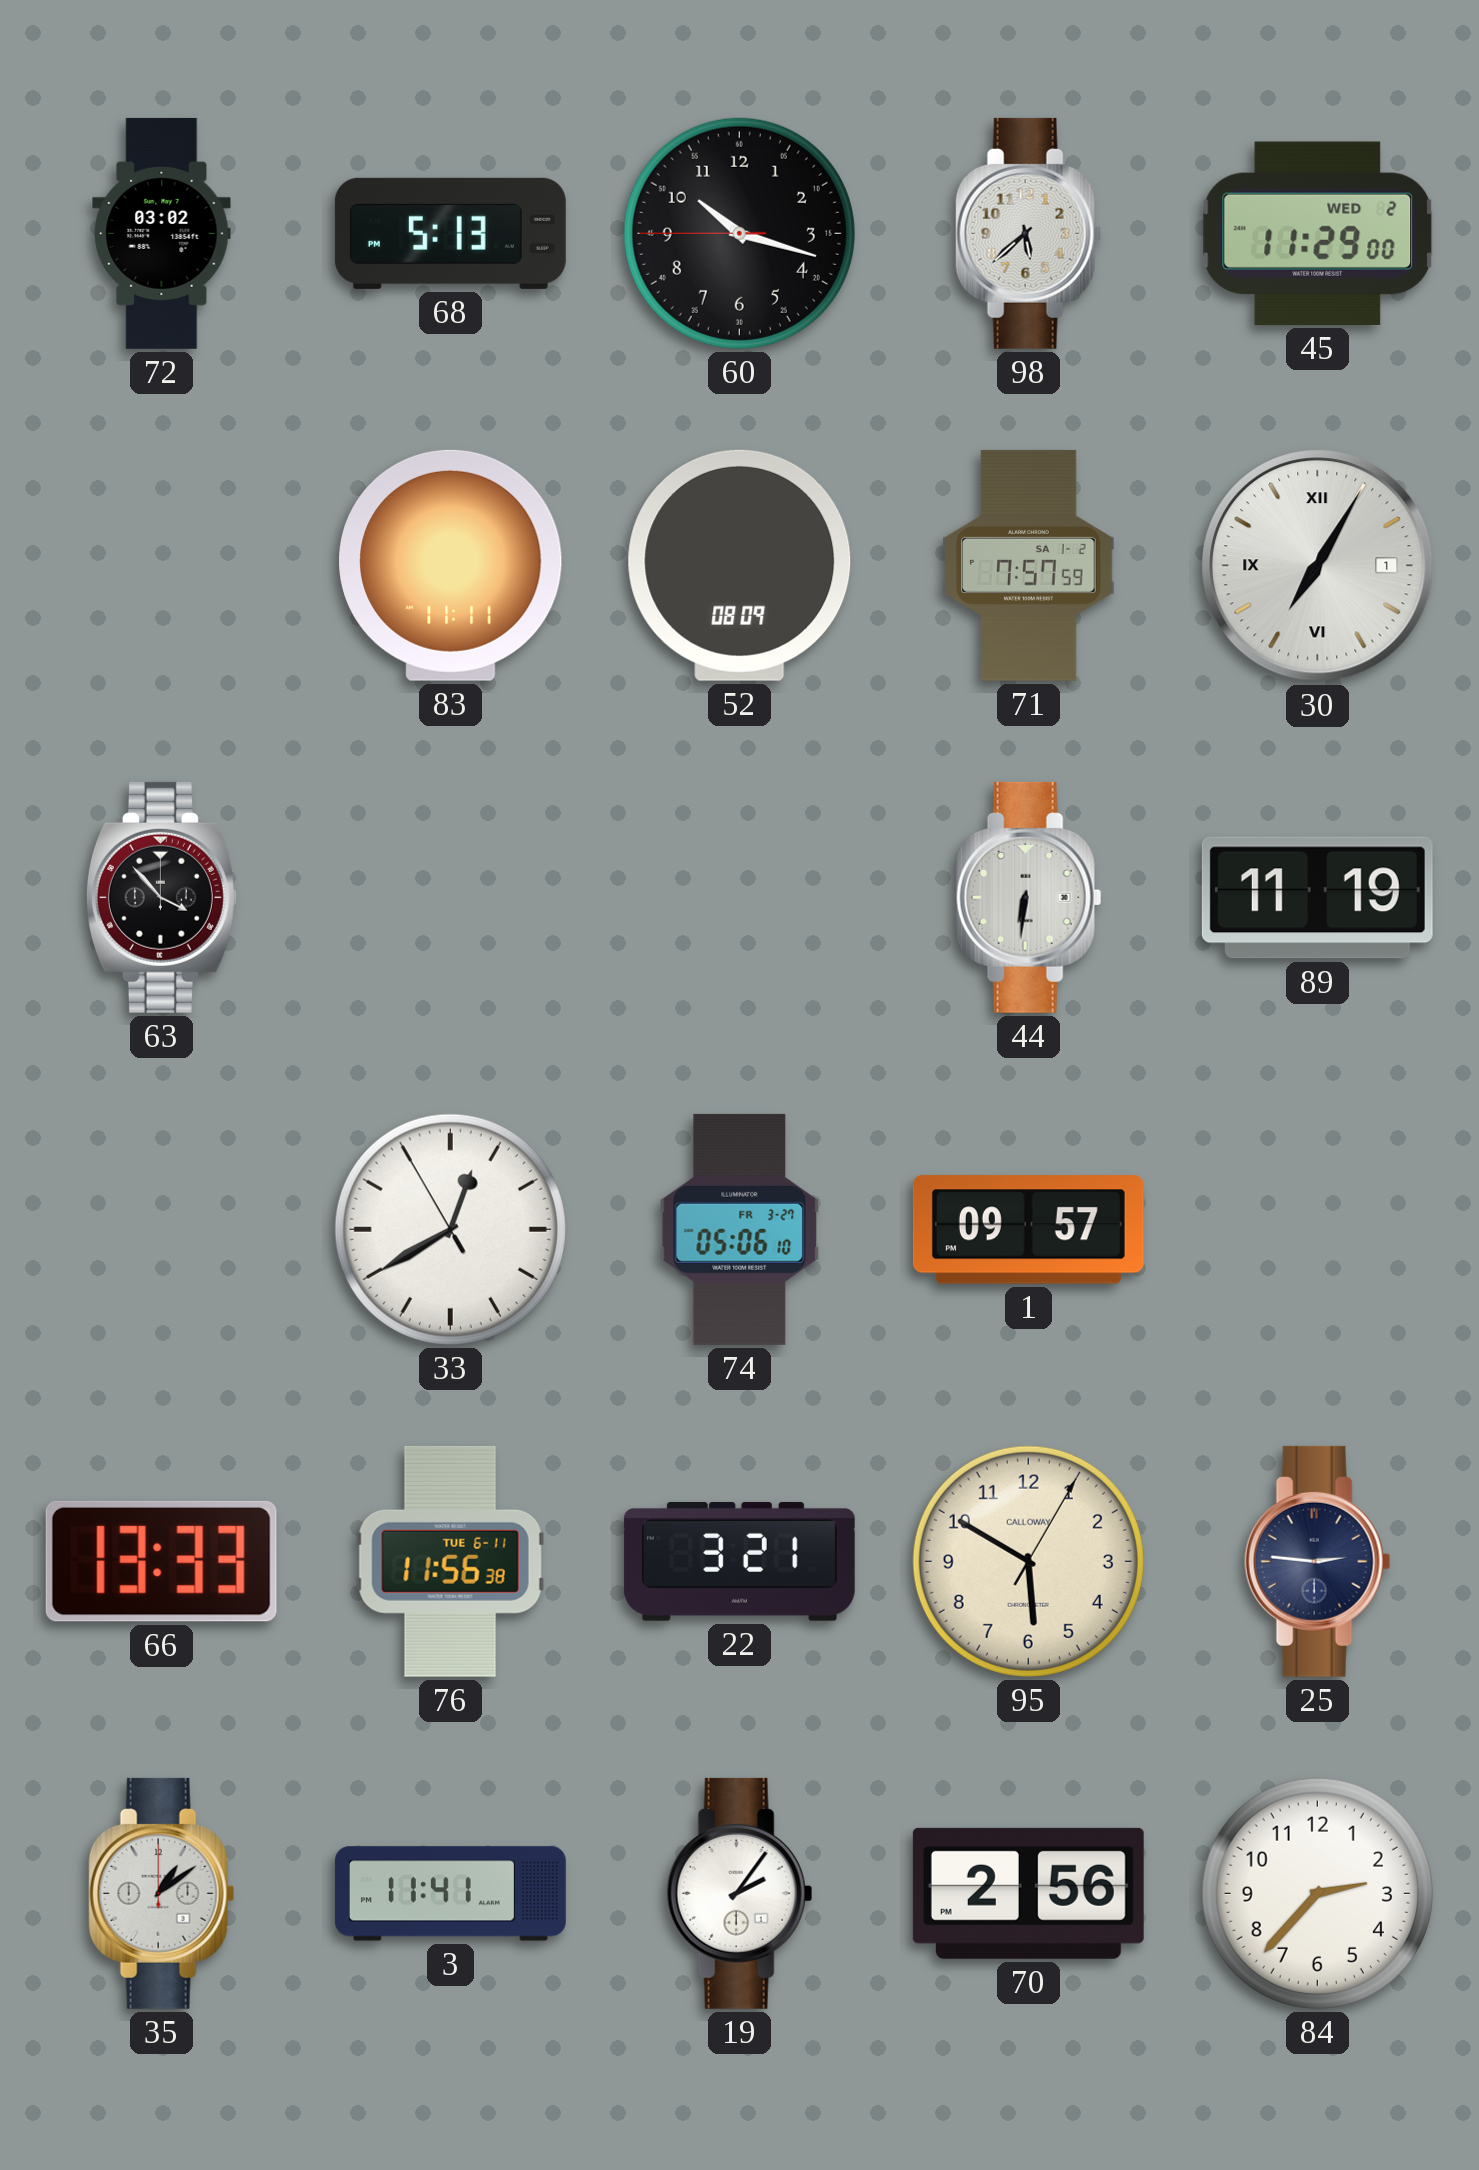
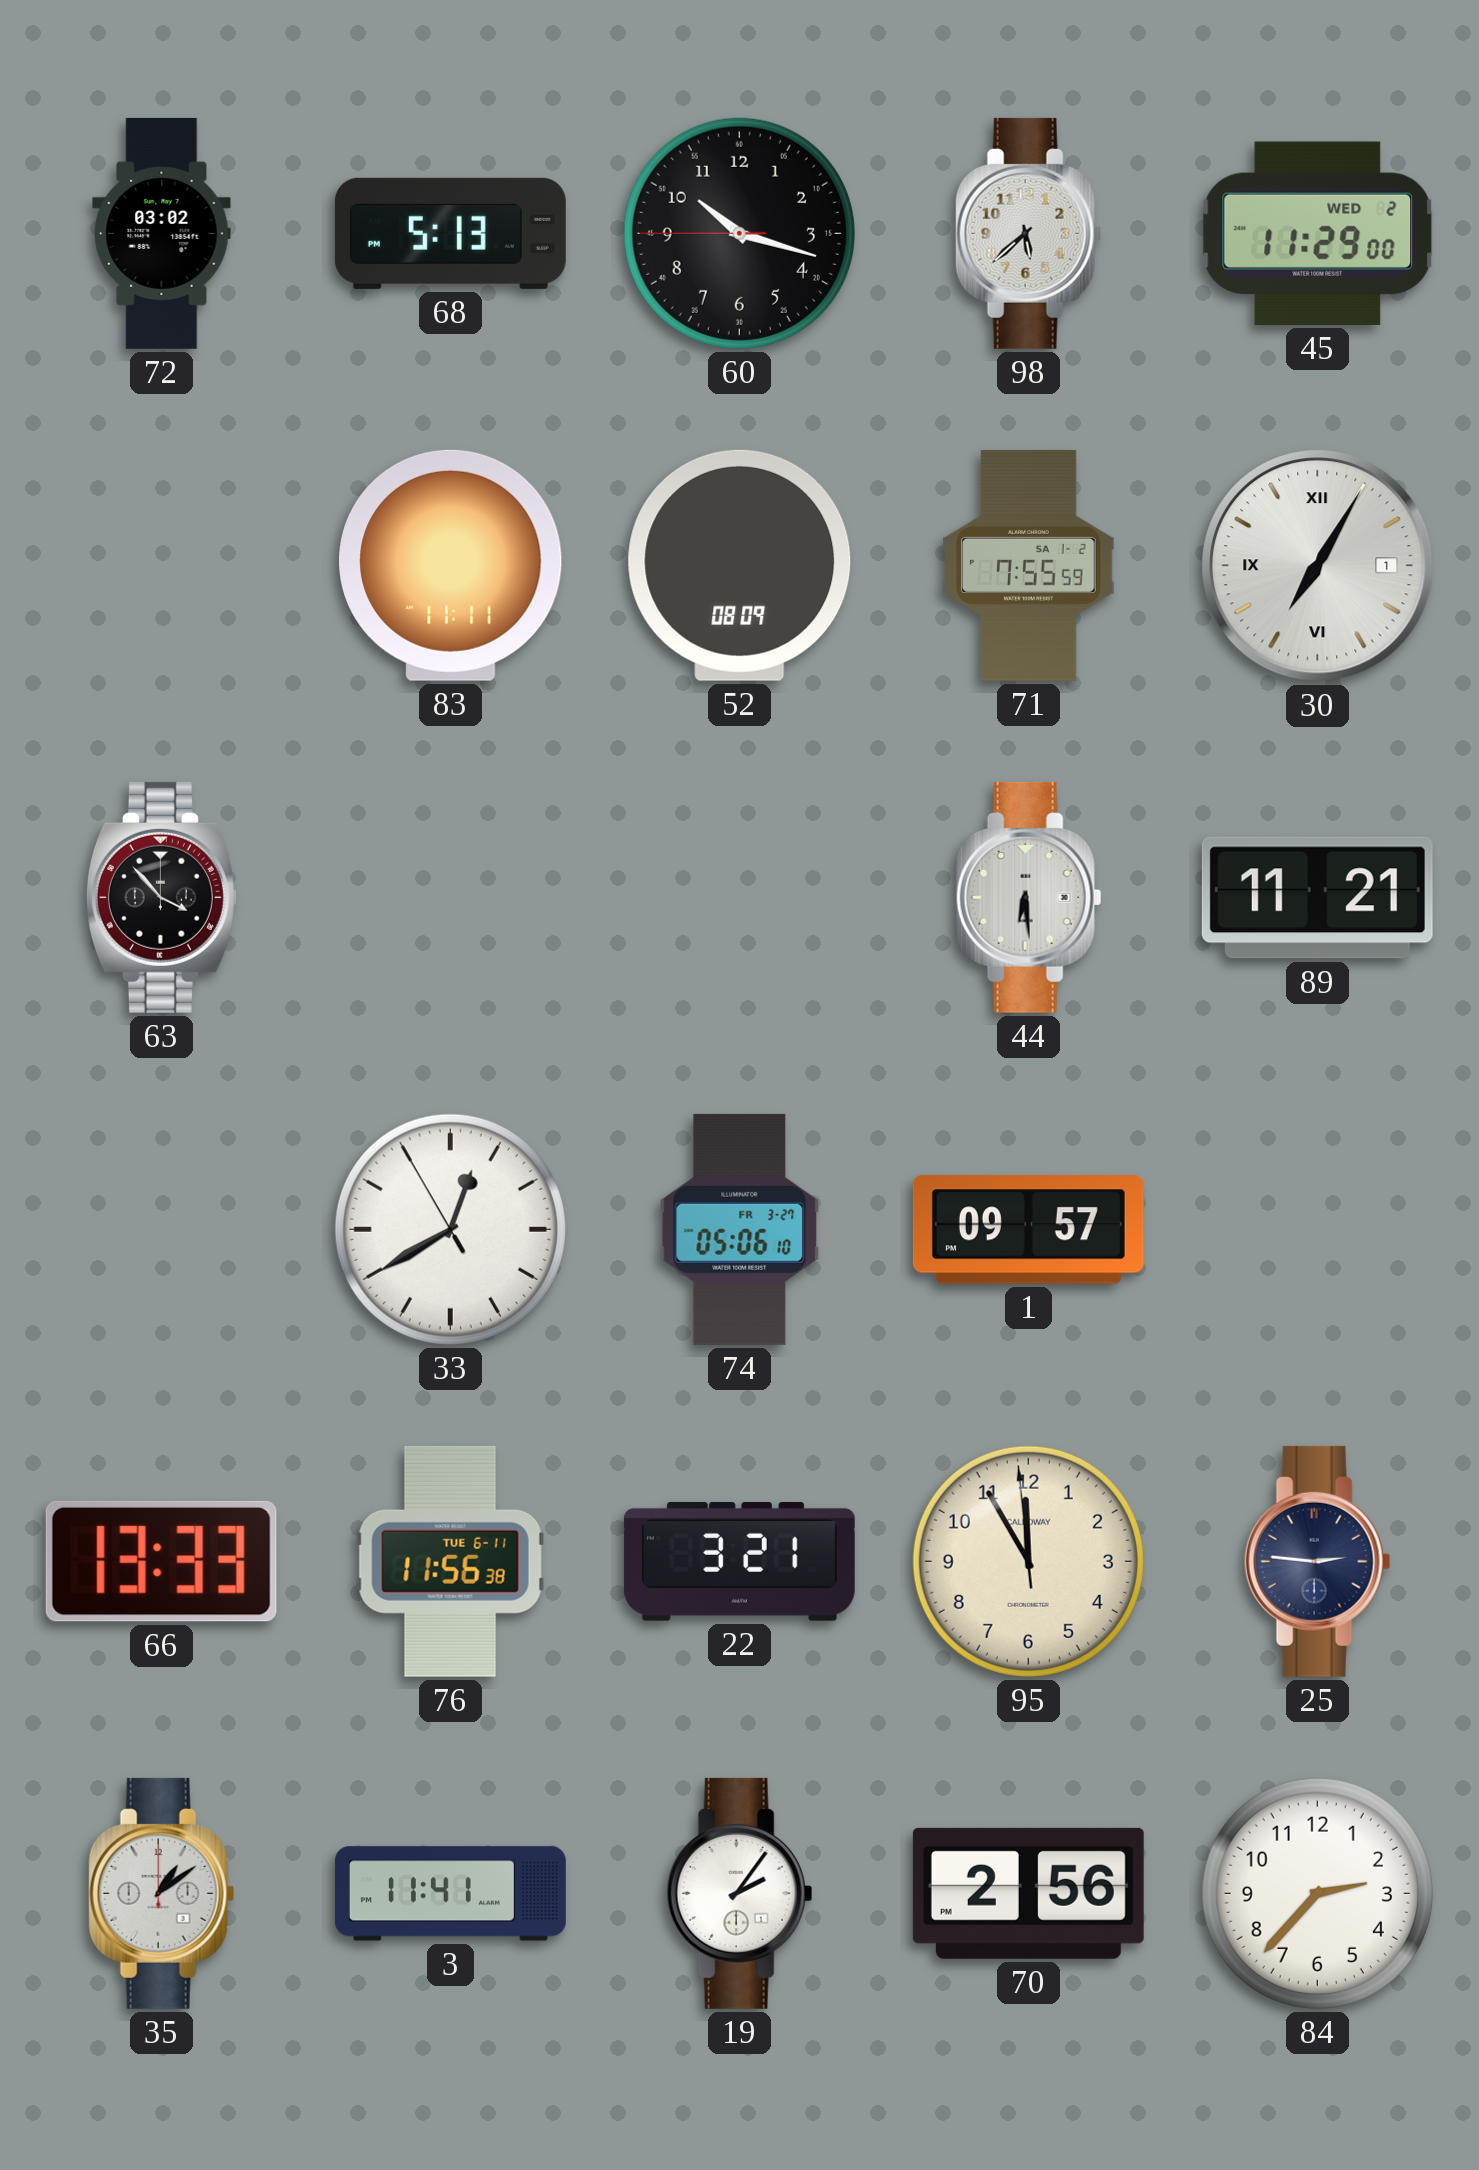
71: 7:57 -> 7:55
44: 6:31 -> 6:29
89: 11:19 -> 11:21
95: 5:50 -> 11:54
